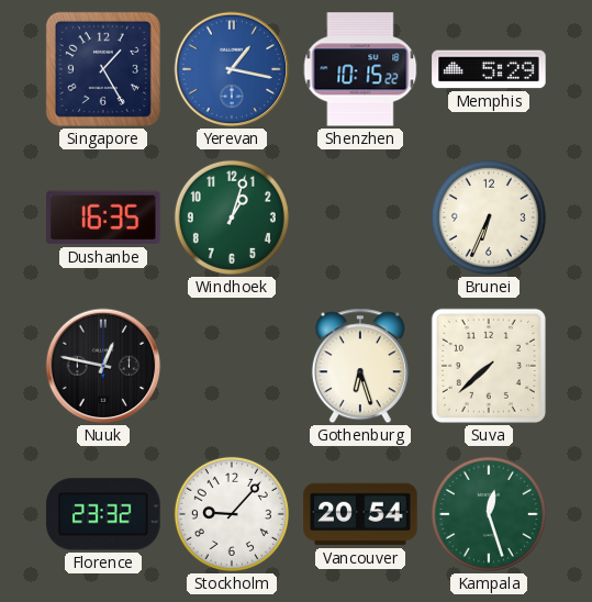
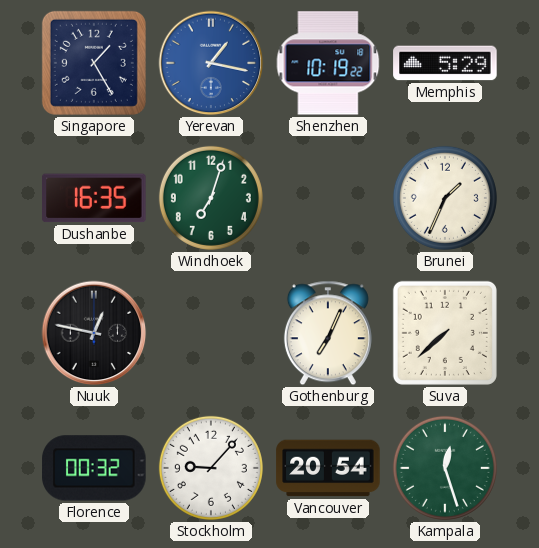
Shenzhen: 10:15 -> 10:19
Windhoek: 1:03 -> 7:03
Brunei: 6:34 -> 1:34
Gothenburg: 6:27 -> 7:04
Florence: 23:32 -> 00:32
